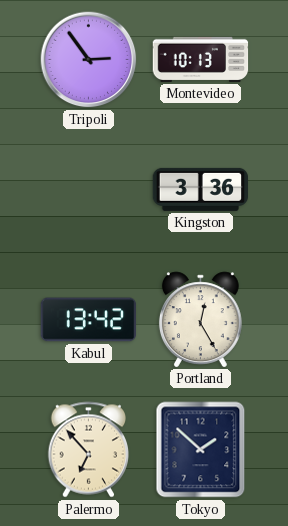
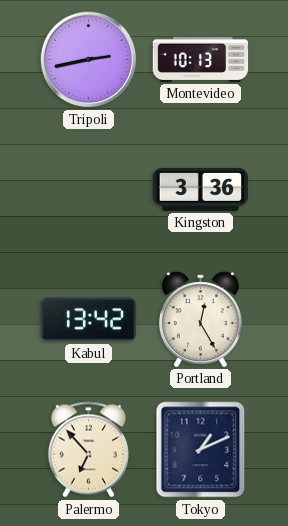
Tripoli: 2:54 -> 2:43
Tokyo: 1:52 -> 1:11
